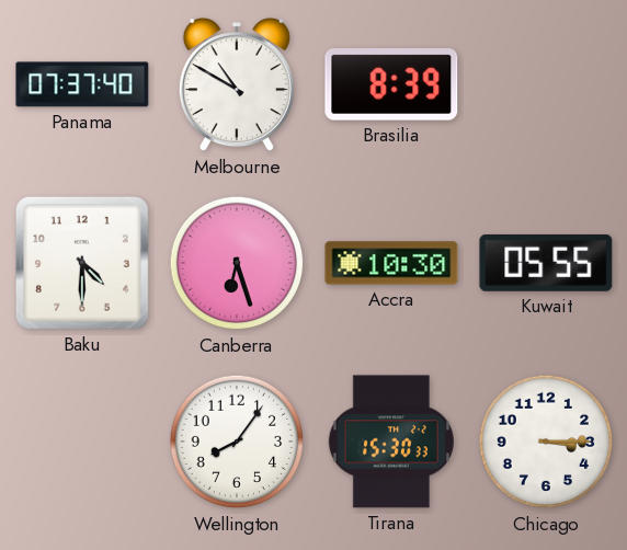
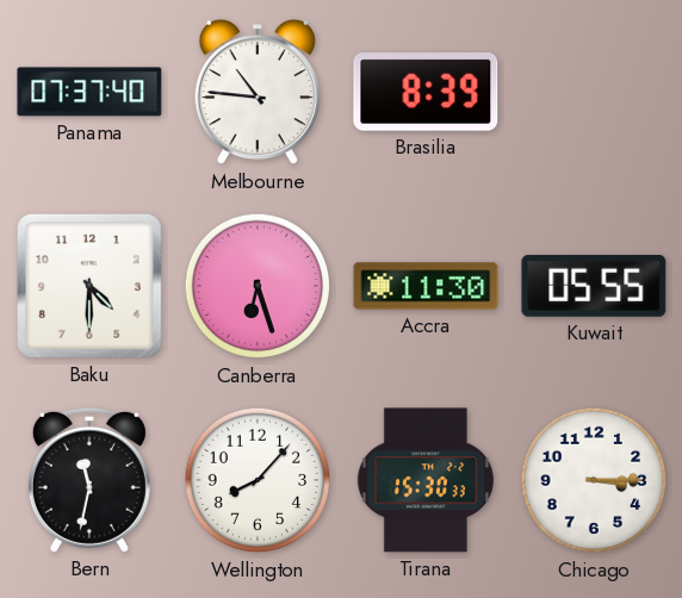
Melbourne: 10:50 -> 10:46
Accra: 10:30 -> 11:30
Bern: none -> 11:32
Wellington: 8:06 -> 8:07
